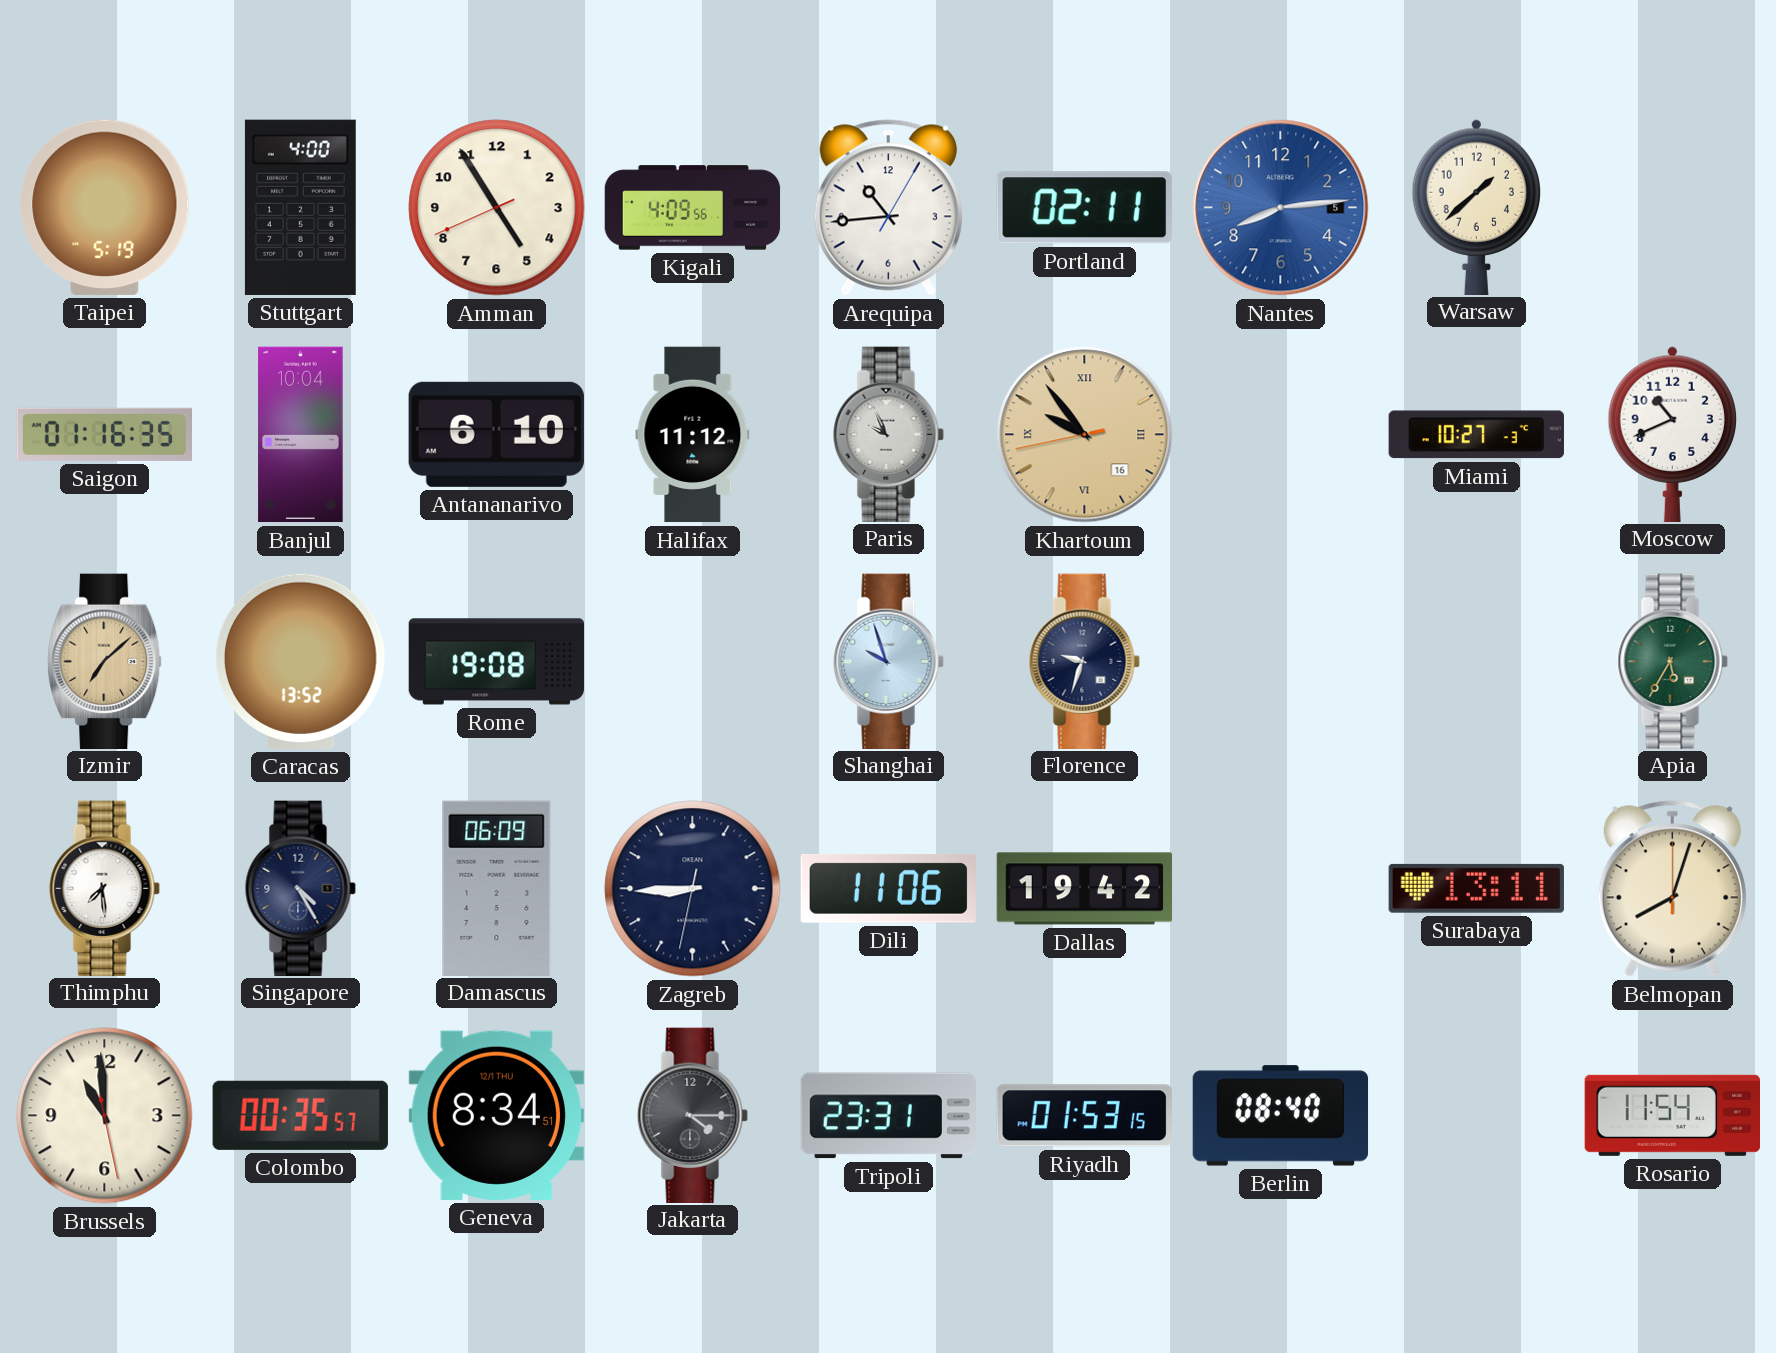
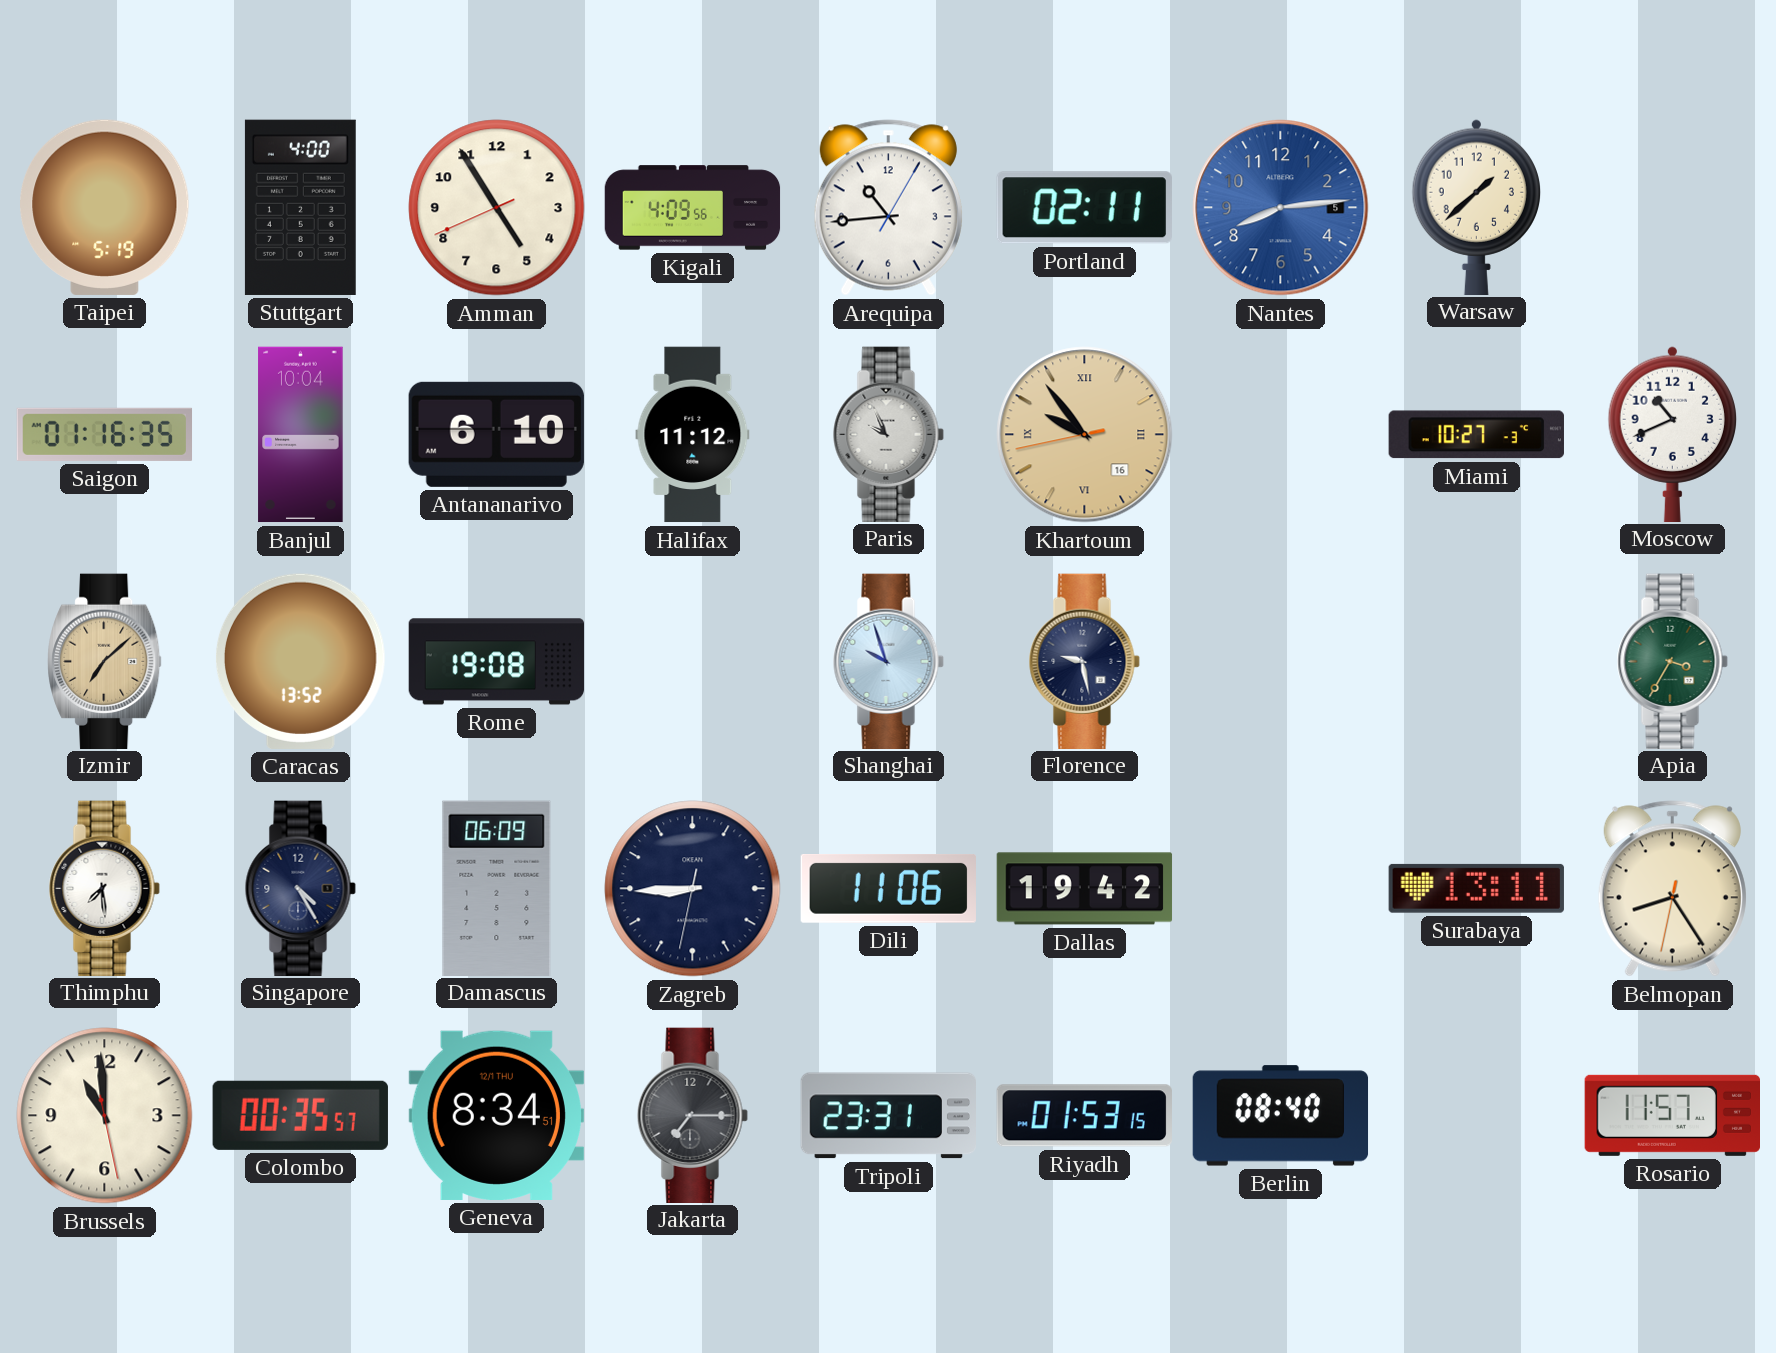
Florence: 9:33 -> 9:28
Apia: 5:35 -> 3:35
Belmopan: 8:03 -> 8:24
Jakarta: 4:15 -> 7:15
Rosario: 11:54 -> 11:57
